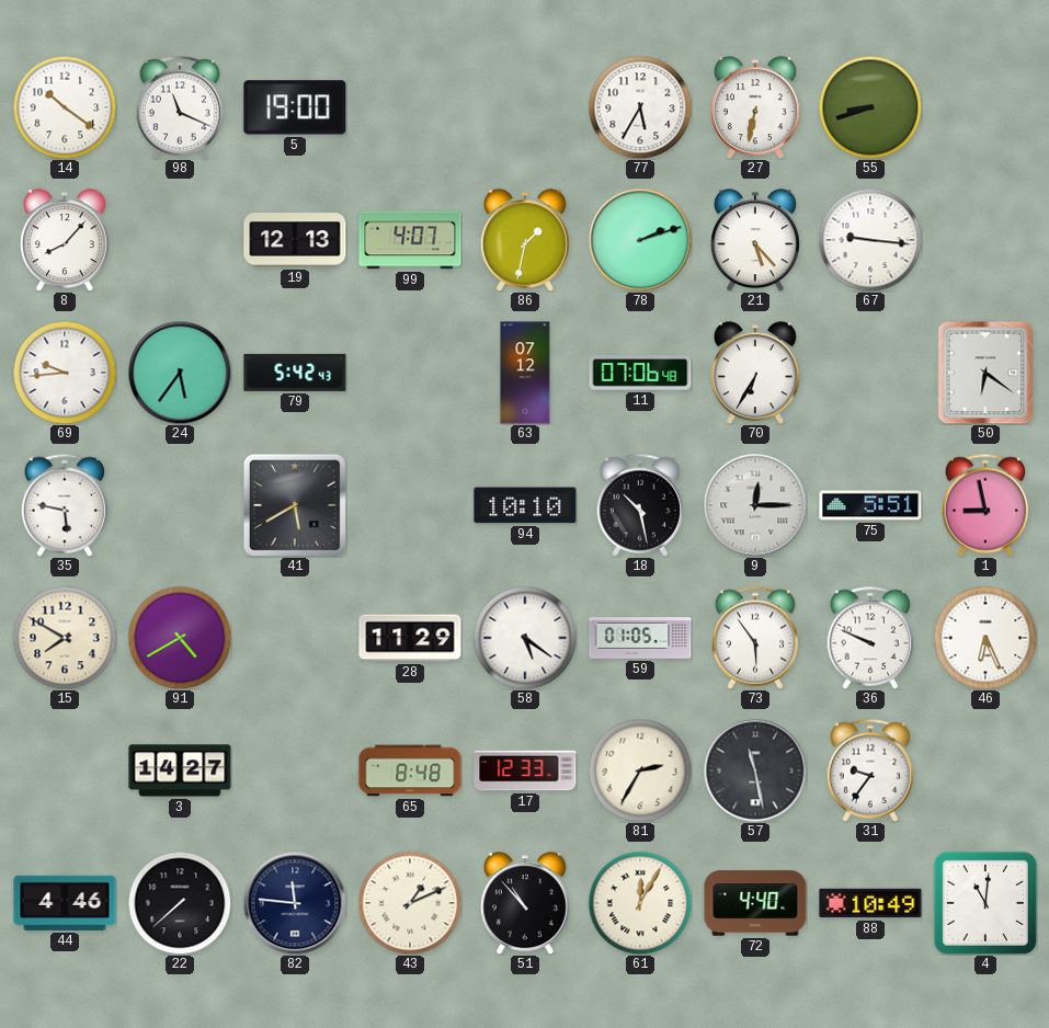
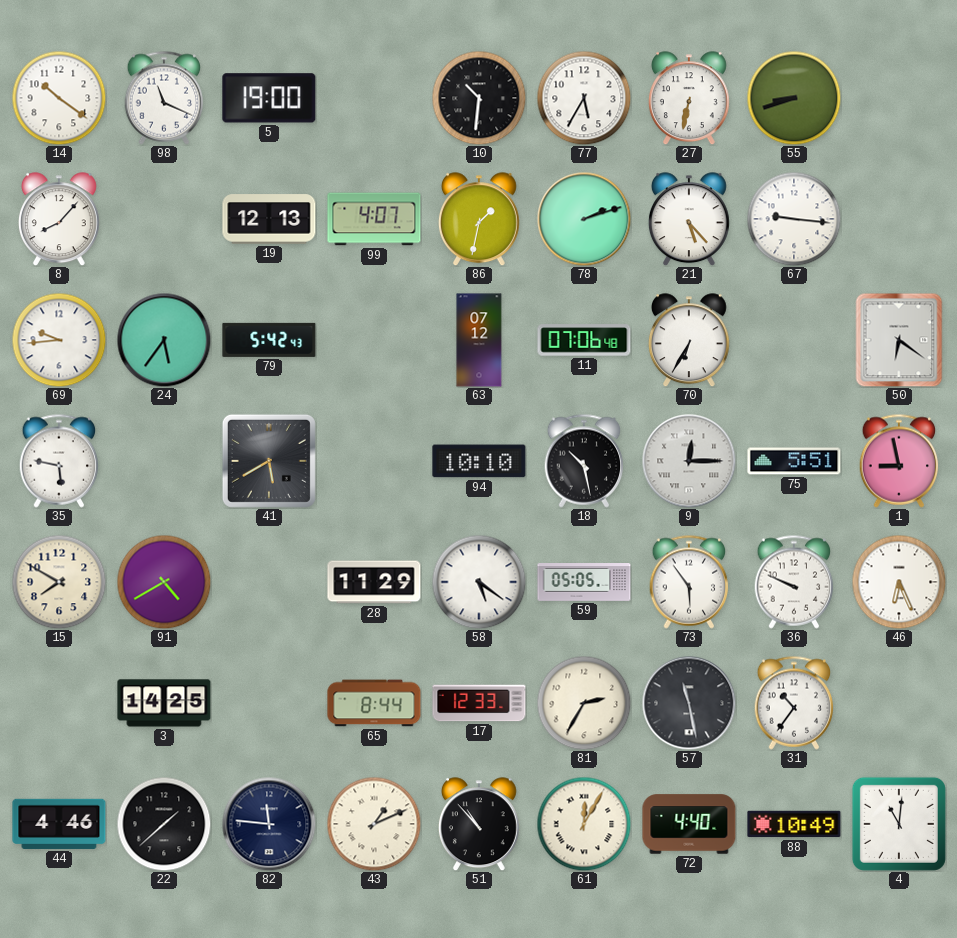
10: none -> 10:31
59: 01:05 -> 05:05
3: 14:27 -> 14:25
65: 8:48 -> 8:44
31: 9:36 -> 10:36
22: 7:38 -> 1:38
